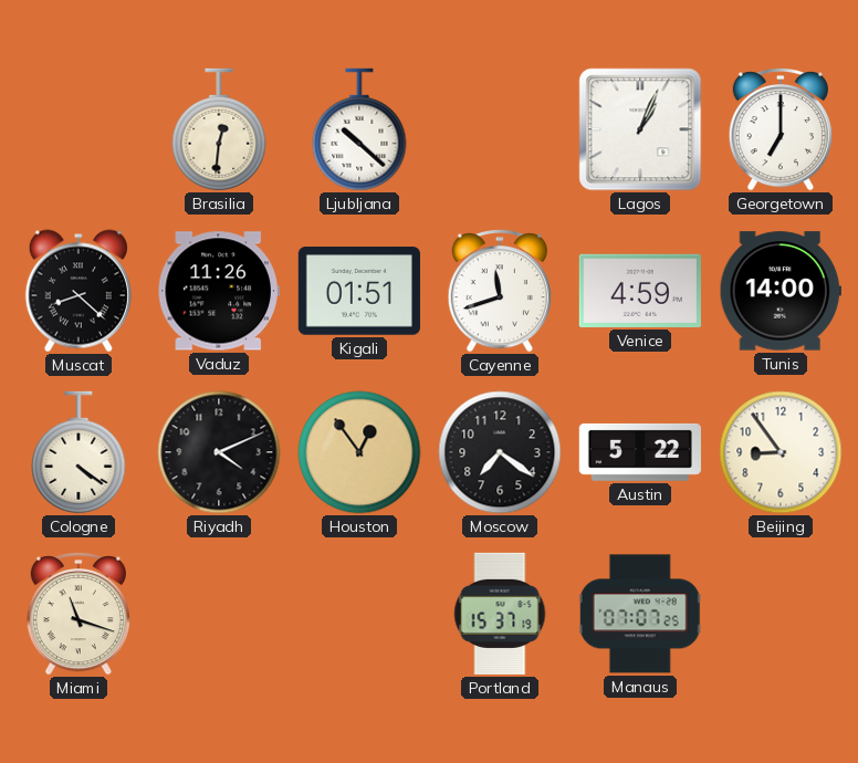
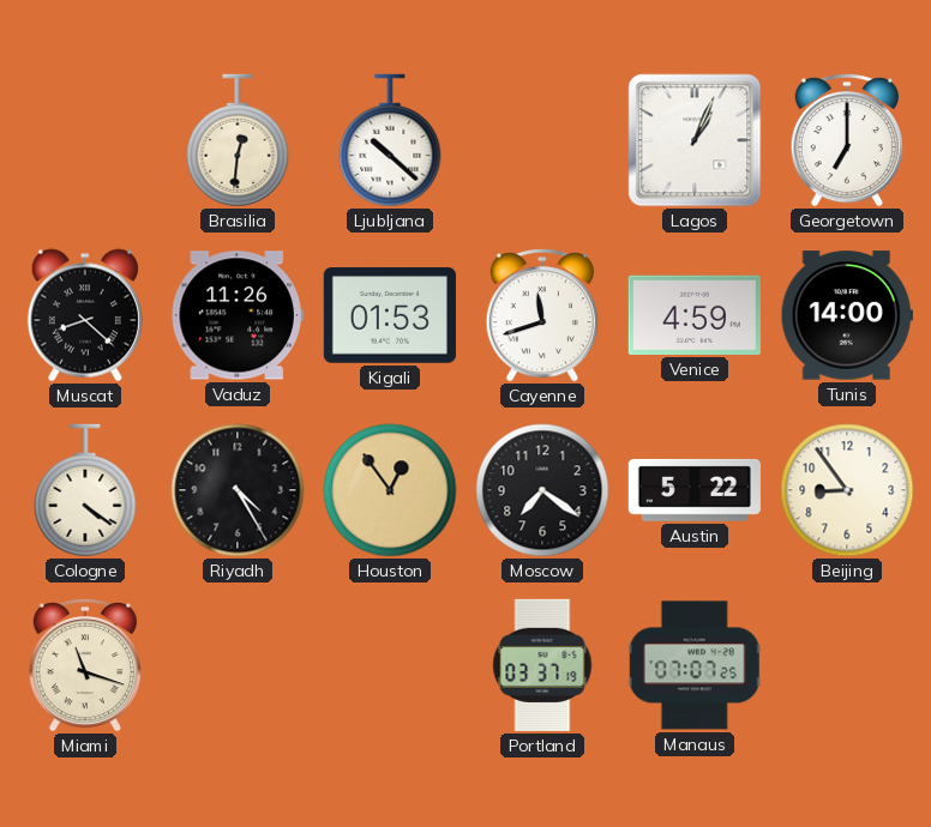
Kigali: 01:51 -> 01:53
Riyadh: 4:11 -> 4:25
Portland: 15:37 -> 03:37
